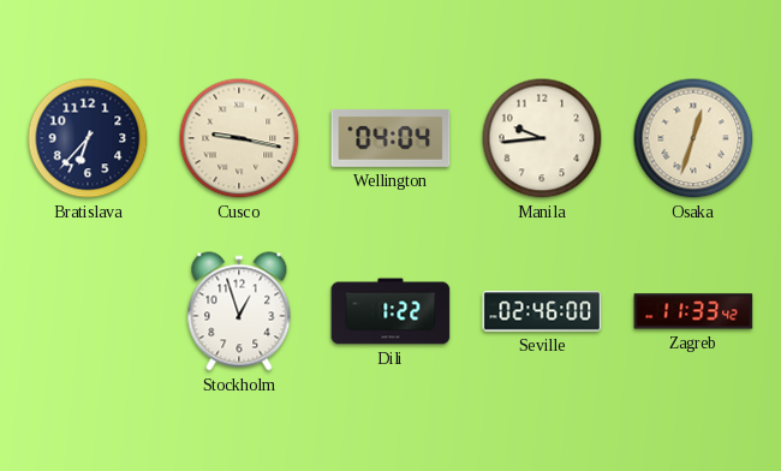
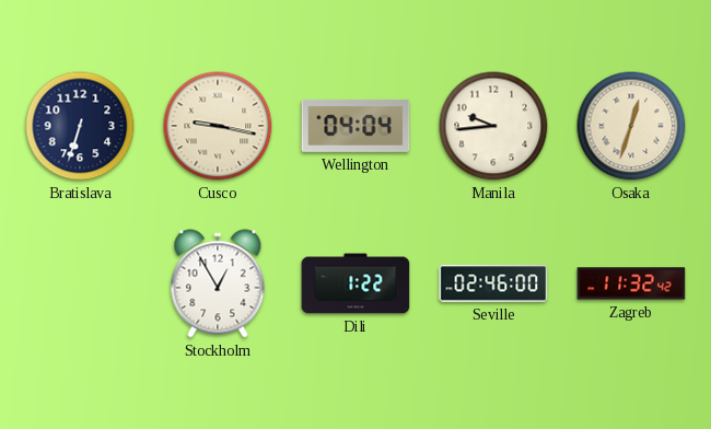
Bratislava: 6:37 -> 6:33
Stockholm: 12:57 -> 12:55
Zagreb: 11:33 -> 11:32
